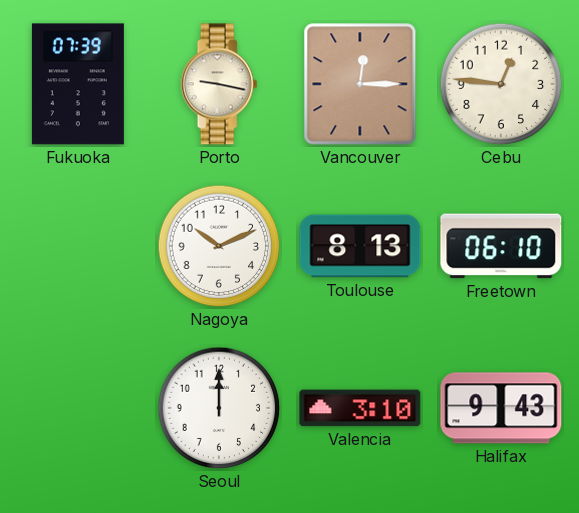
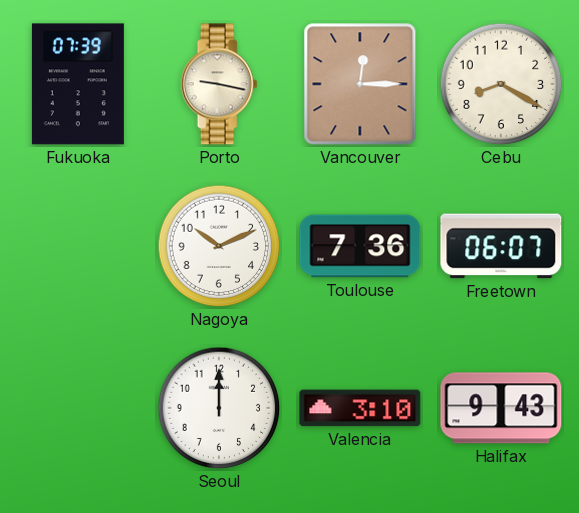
Cebu: 12:46 -> 8:20
Toulouse: 8:13 -> 7:36
Freetown: 06:10 -> 06:07
